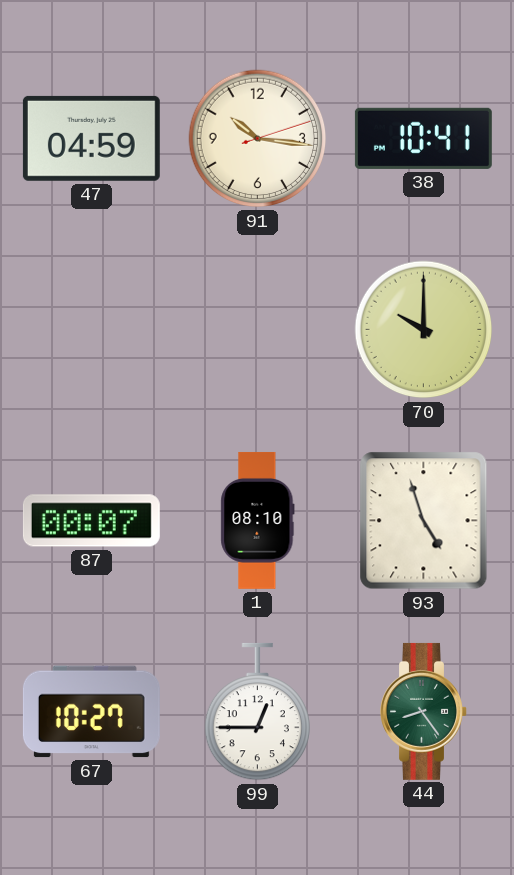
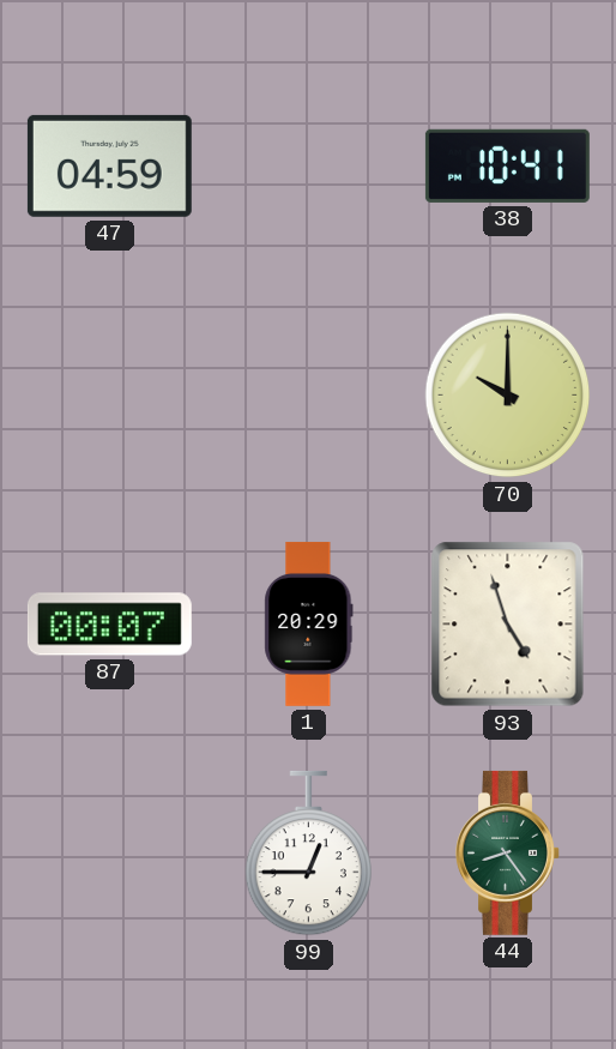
91: 10:16 -> none
1: 08:10 -> 20:29
67: 10:27 -> none
